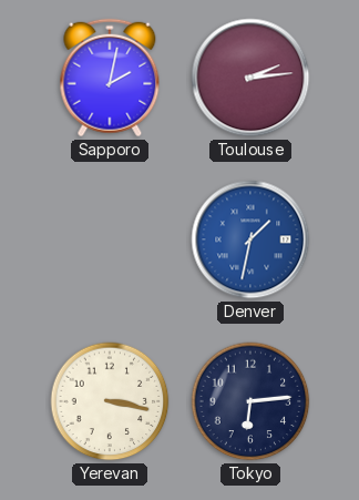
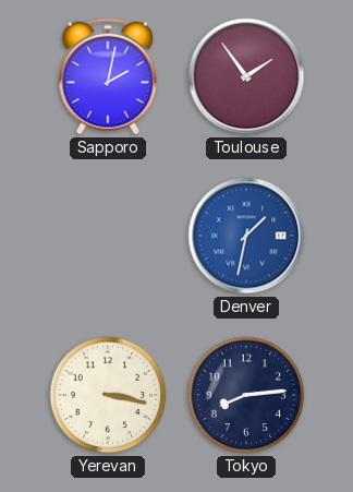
Toulouse: 2:14 -> 1:54
Tokyo: 6:14 -> 8:14
